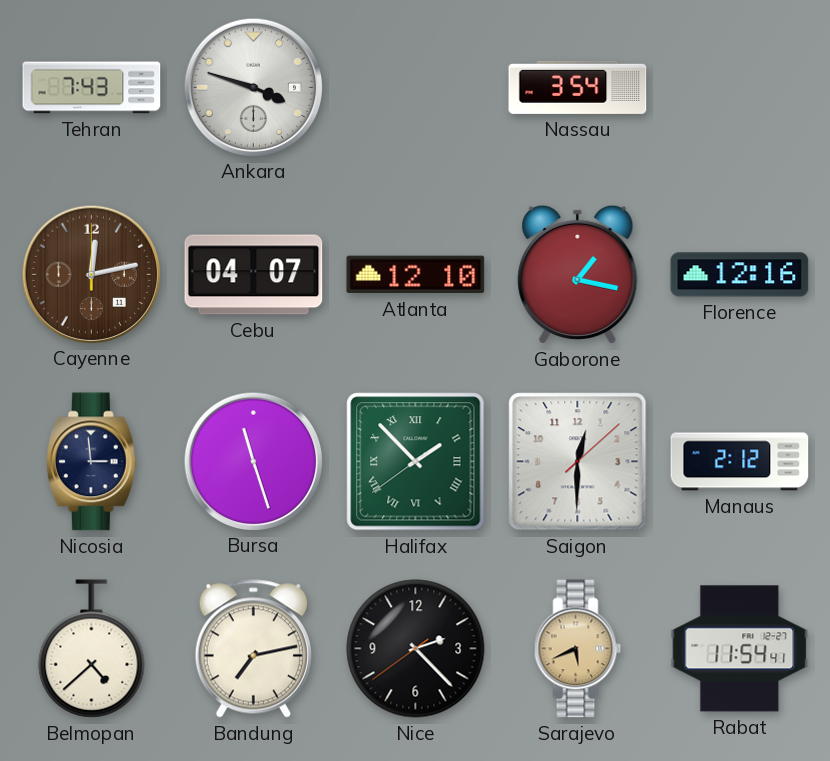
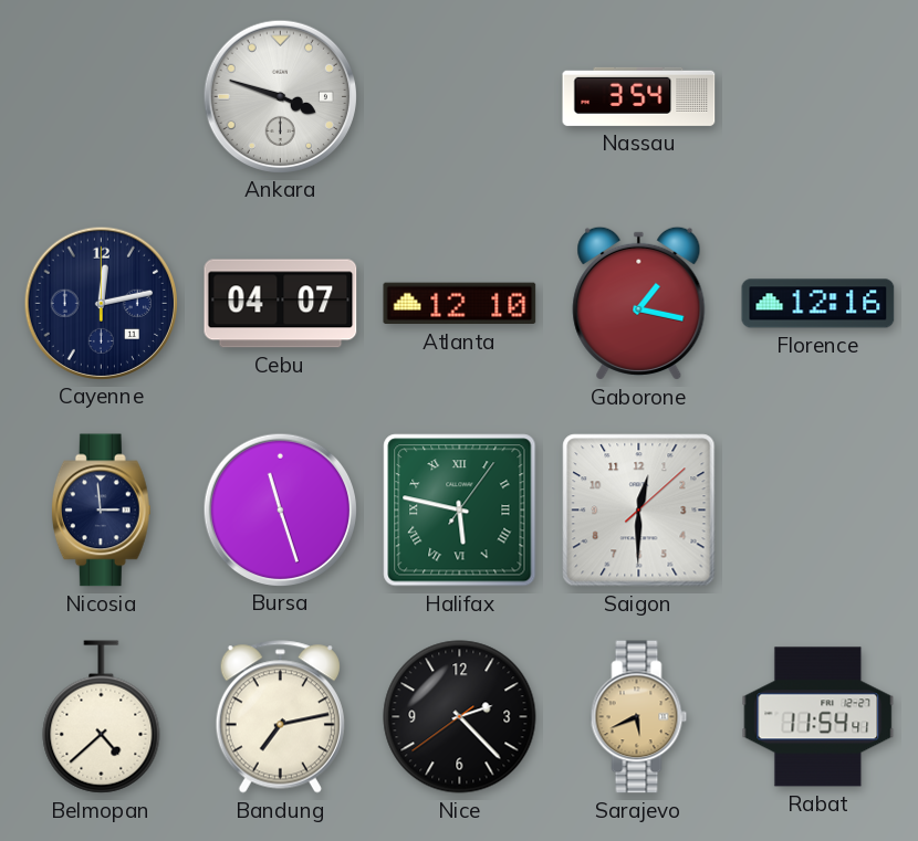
Tehran: 7:43 -> none
Cayenne dial: brown -> navy
Halifax: 1:52 -> 5:47
Manaus: 2:12 -> none
